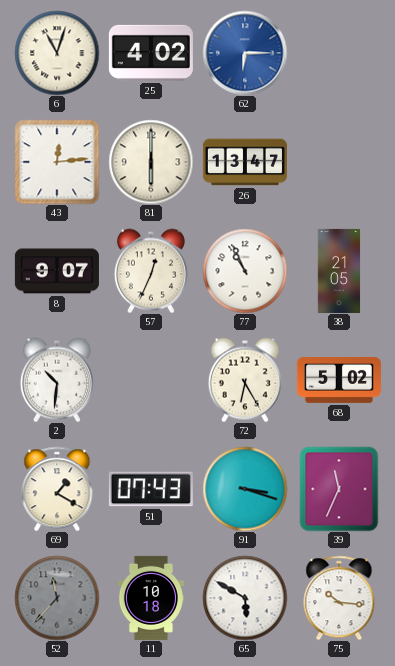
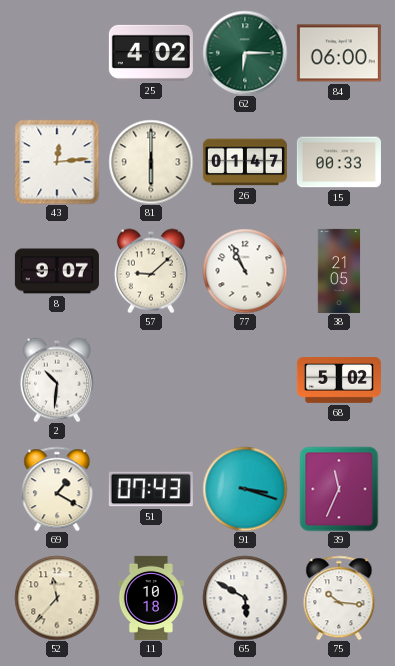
6: 11:03 -> none
62 dial: blue -> green
84: none -> 06:00
26: 13:47 -> 01:47
15: none -> 00:33
57: 12:34 -> 9:08
72: 6:25 -> none
52 dial: grey -> cream
